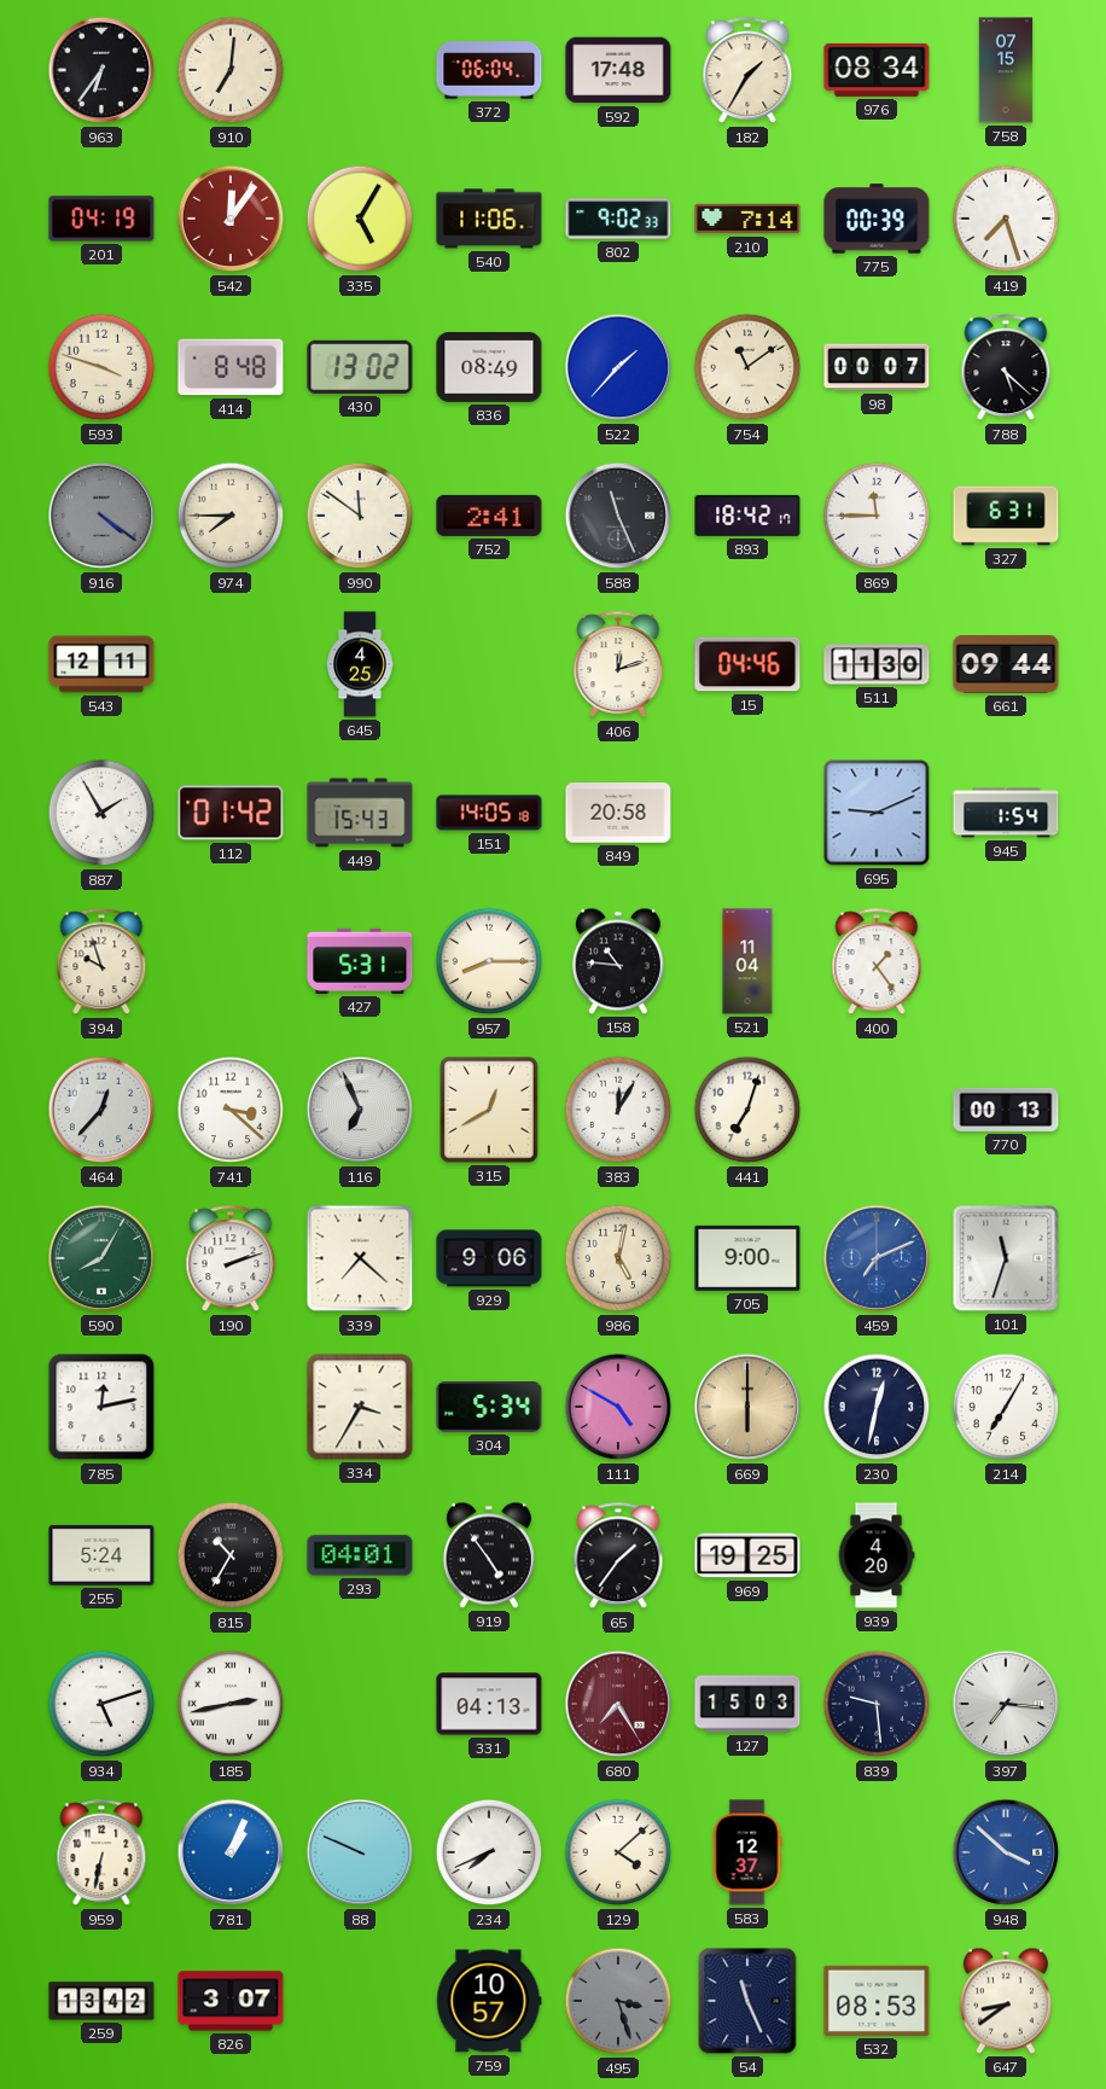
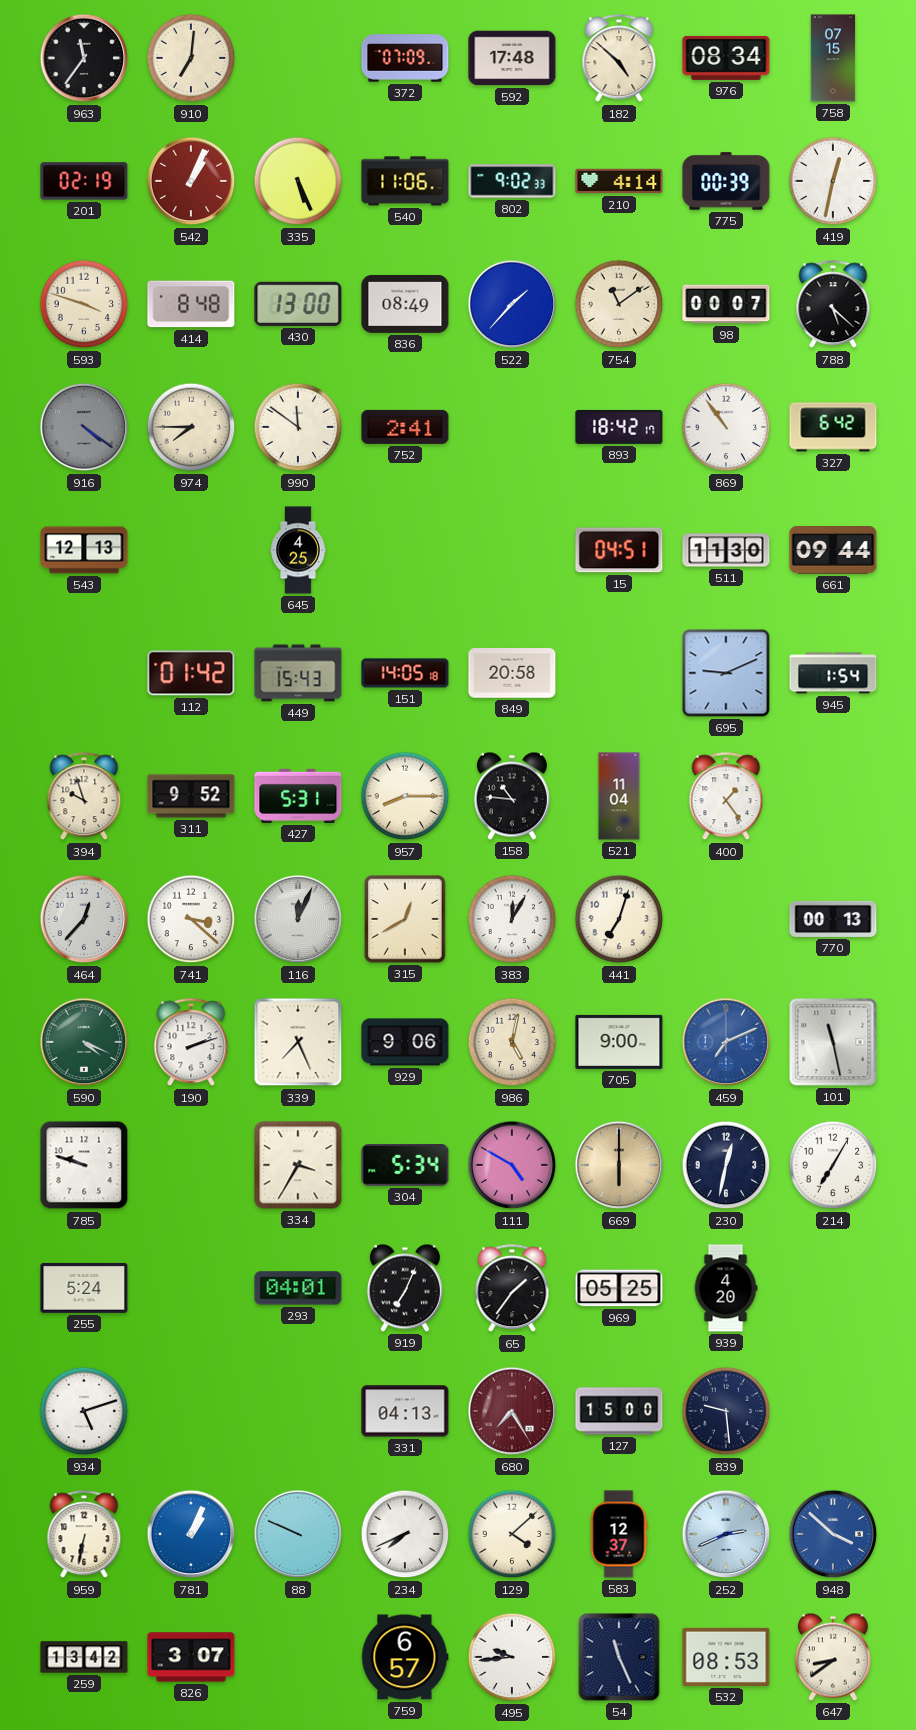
963: 6:36 -> 11:36
372: 06:04 -> 07:09
182: 1:35 -> 4:52
201: 04:19 -> 02:19
542: 12:06 -> 1:04
335: 5:05 -> 5:26
210: 7:14 -> 4:14
419: 7:27 -> 12:32
430: 13:02 -> 13:00
588: 11:26 -> none
869: 11:45 -> 10:54
327: 6:31 -> 6:42
543: 12:11 -> 12:13
406: 12:12 -> none
15: 04:46 -> 04:51
887: 1:55 -> none
311: none -> 9:52
116: 6:56 -> 12:04
590: 8:05 -> 4:19
339: 7:22 -> 7:26
101: 11:33 -> 11:28
785: 12:13 -> 9:48
815: 10:35 -> none
919: 4:54 -> 7:04
969: 19:25 -> 05:25
185: 2:43 -> none
127: 15:03 -> 15:00
397: 7:16 -> none
252: none -> 2:41
759: 10:57 -> 6:57
495: 3:27 -> 9:44
495 dial: grey -> white
